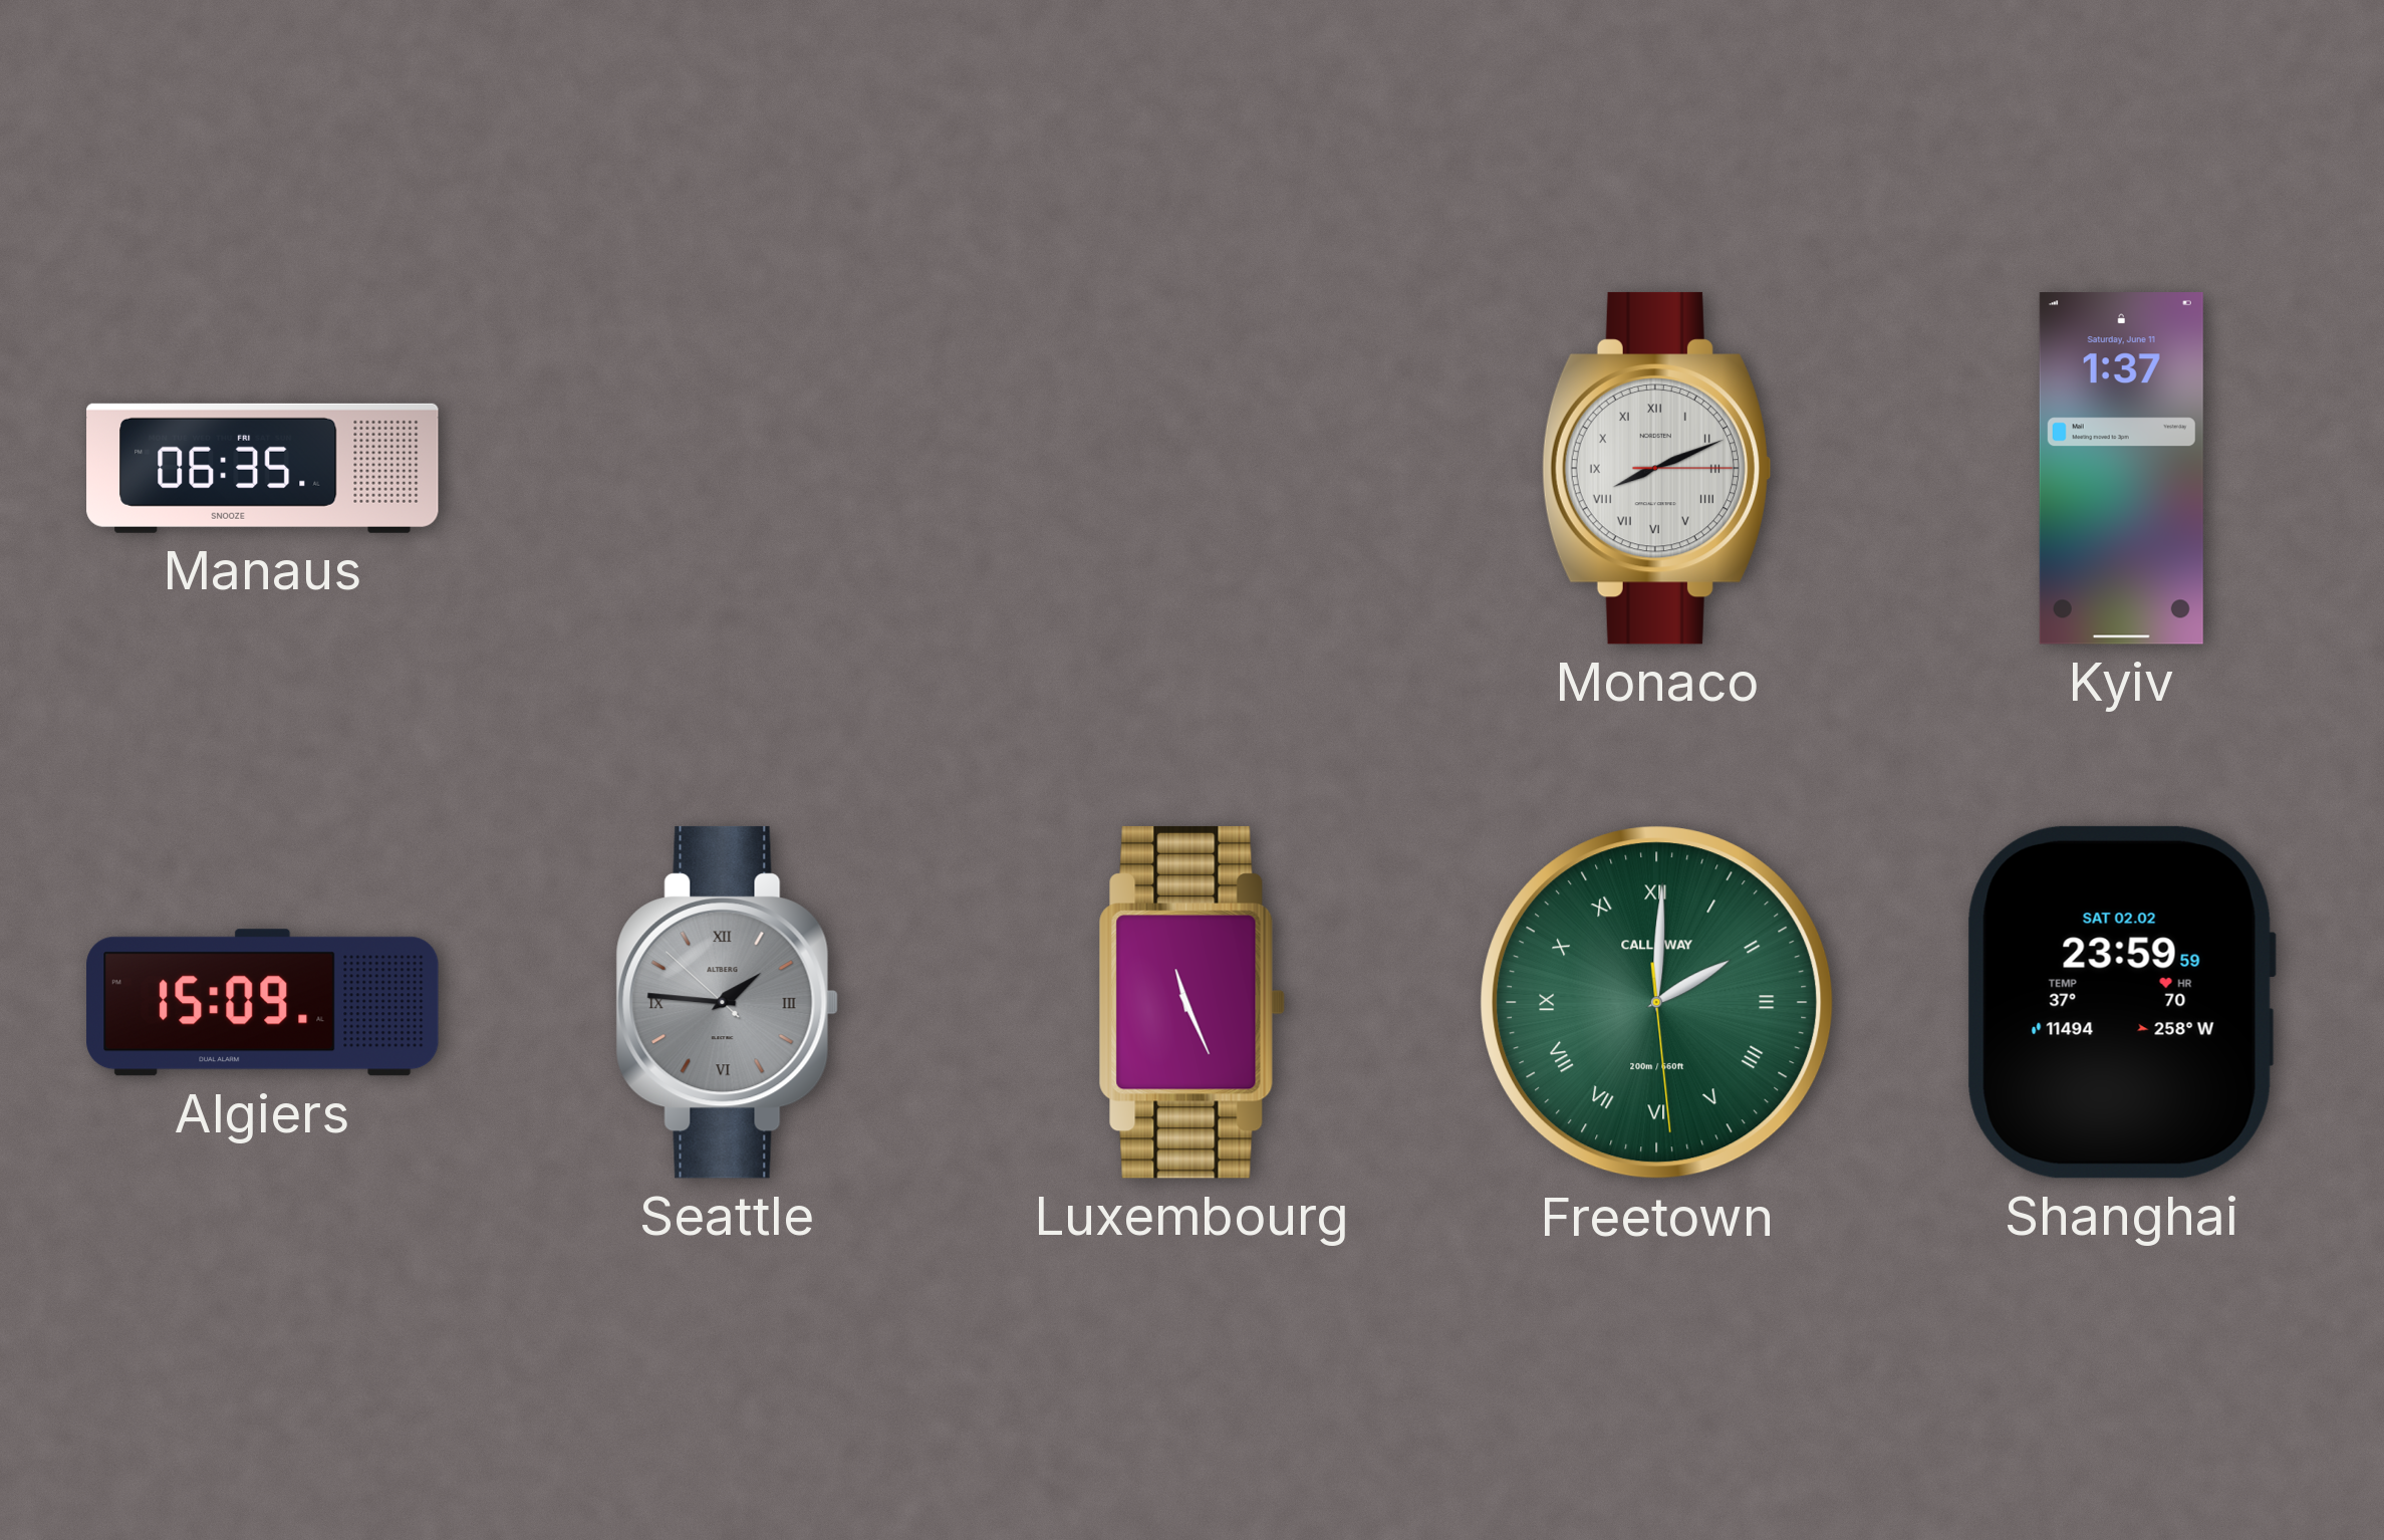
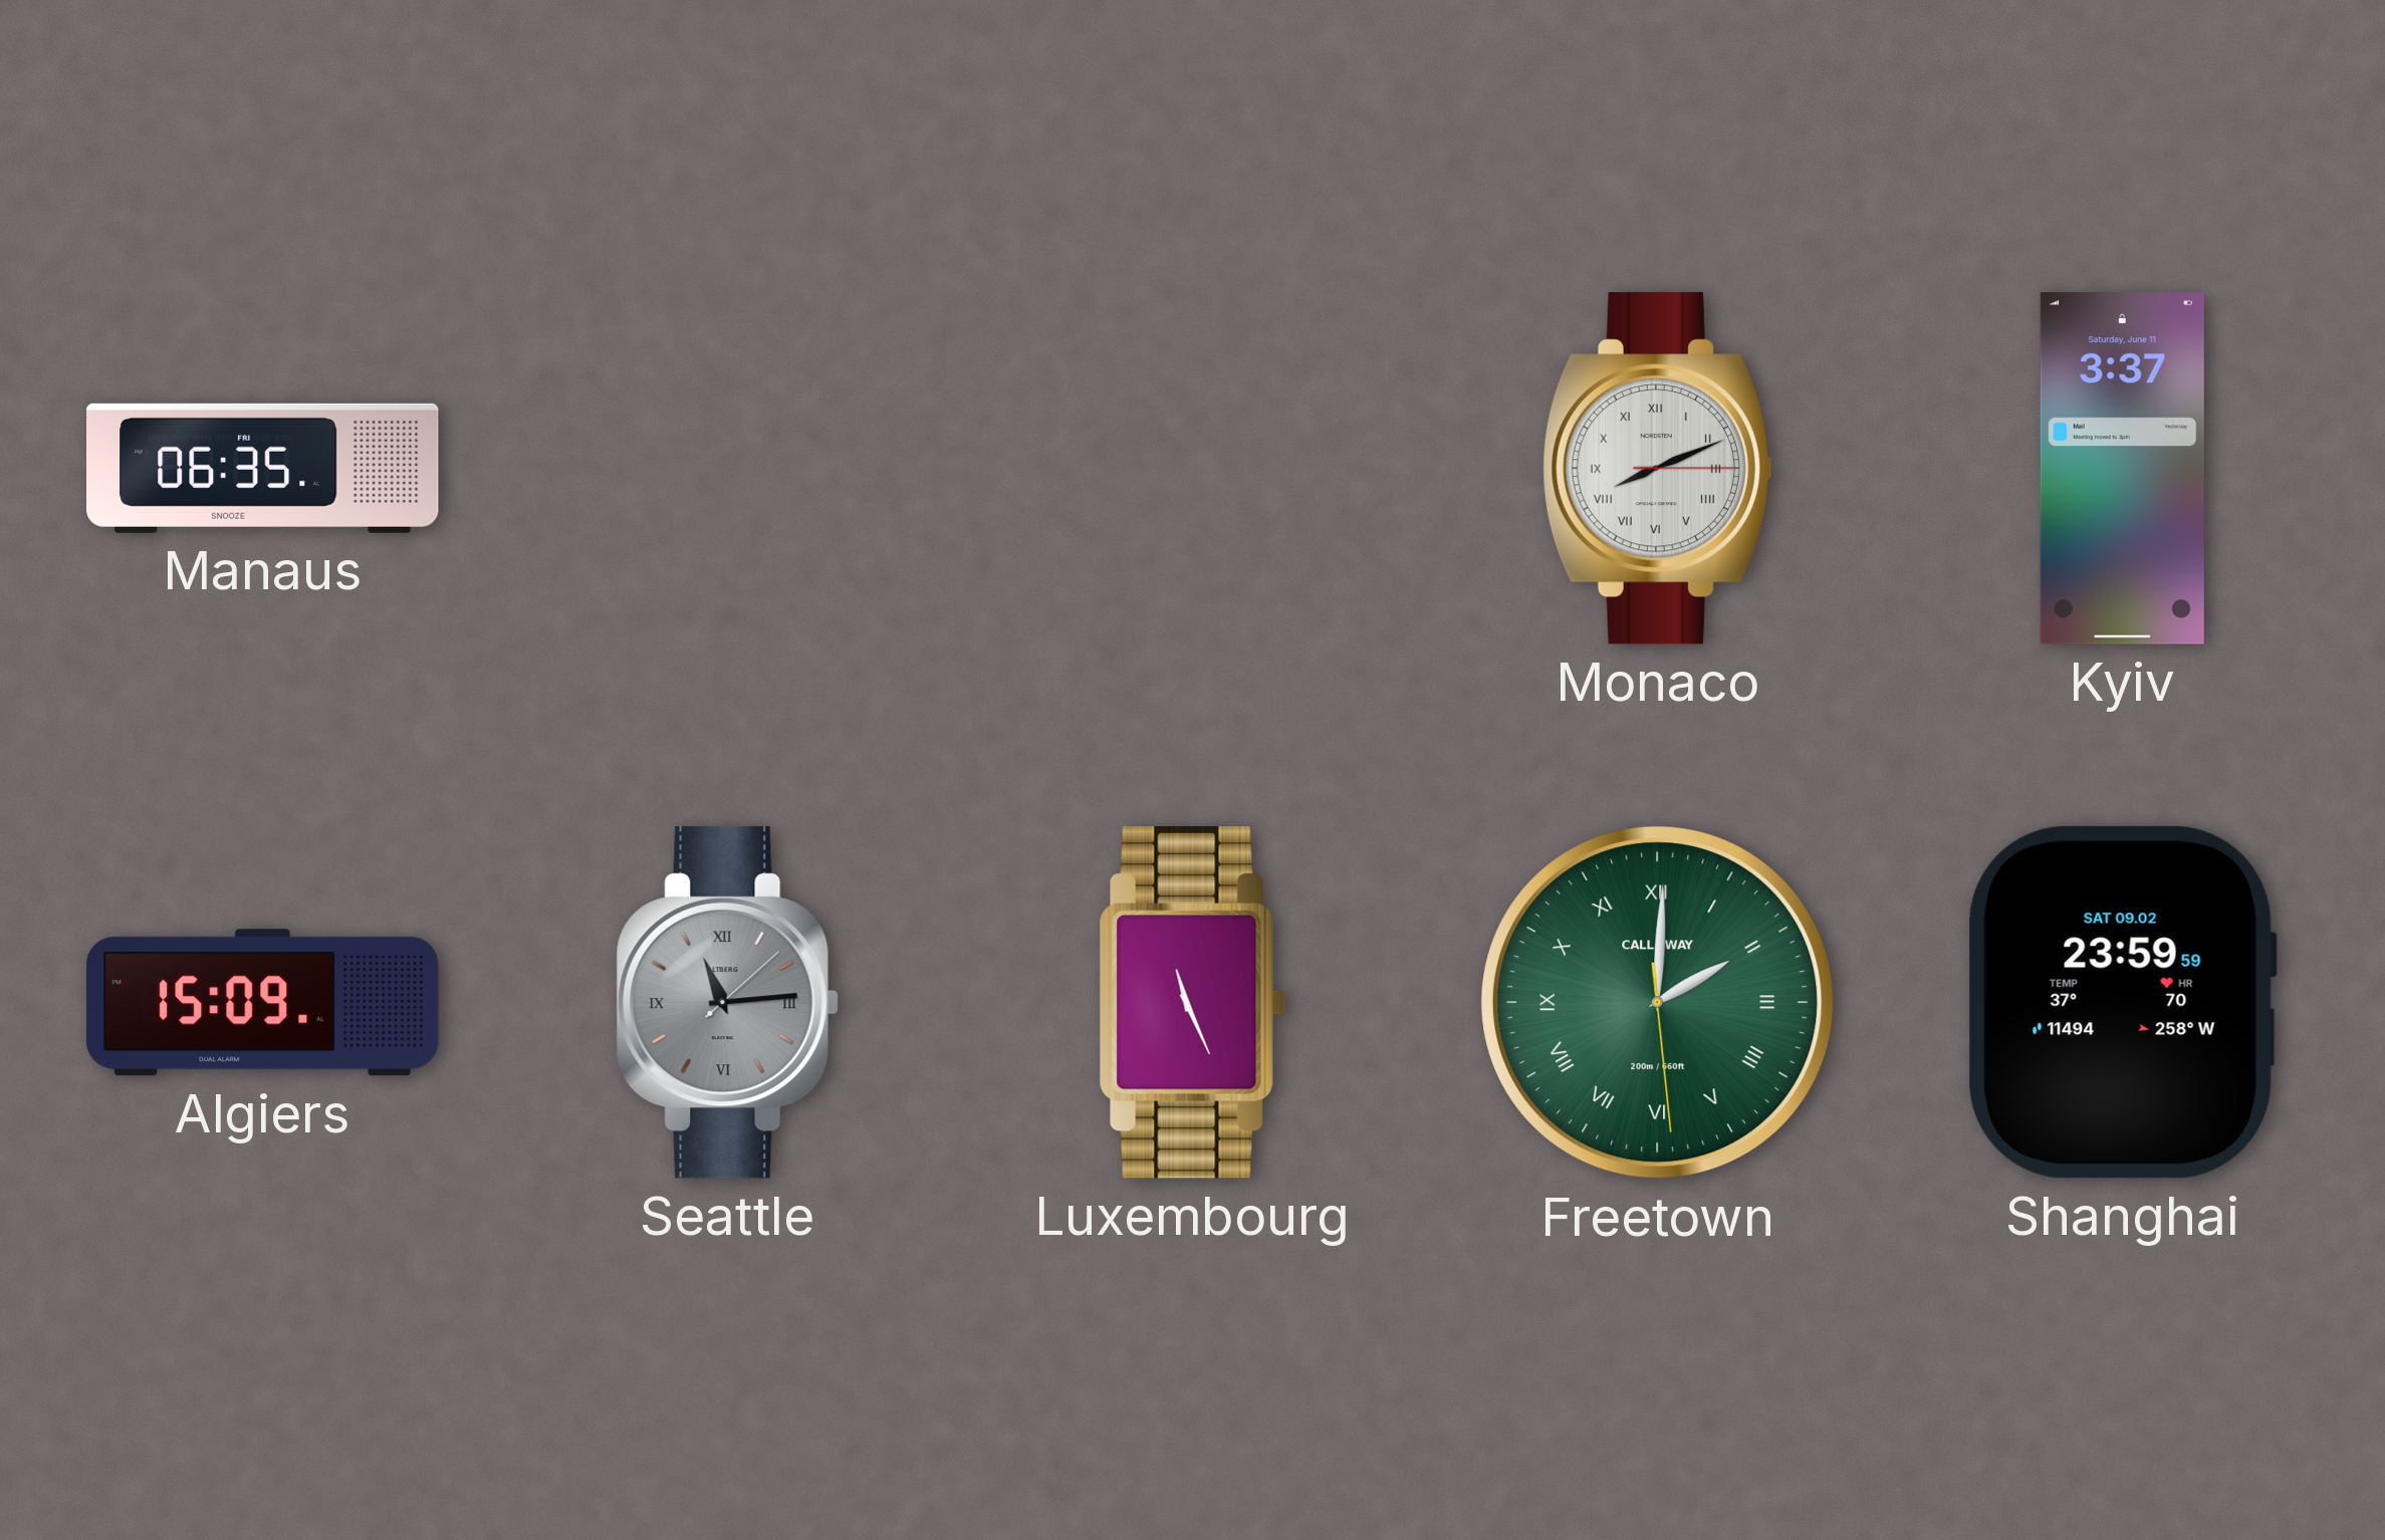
Kyiv: 1:37 -> 3:37
Seattle: 1:45 -> 11:14
Shanghai date: SAT 02.02 -> SAT 09.02
